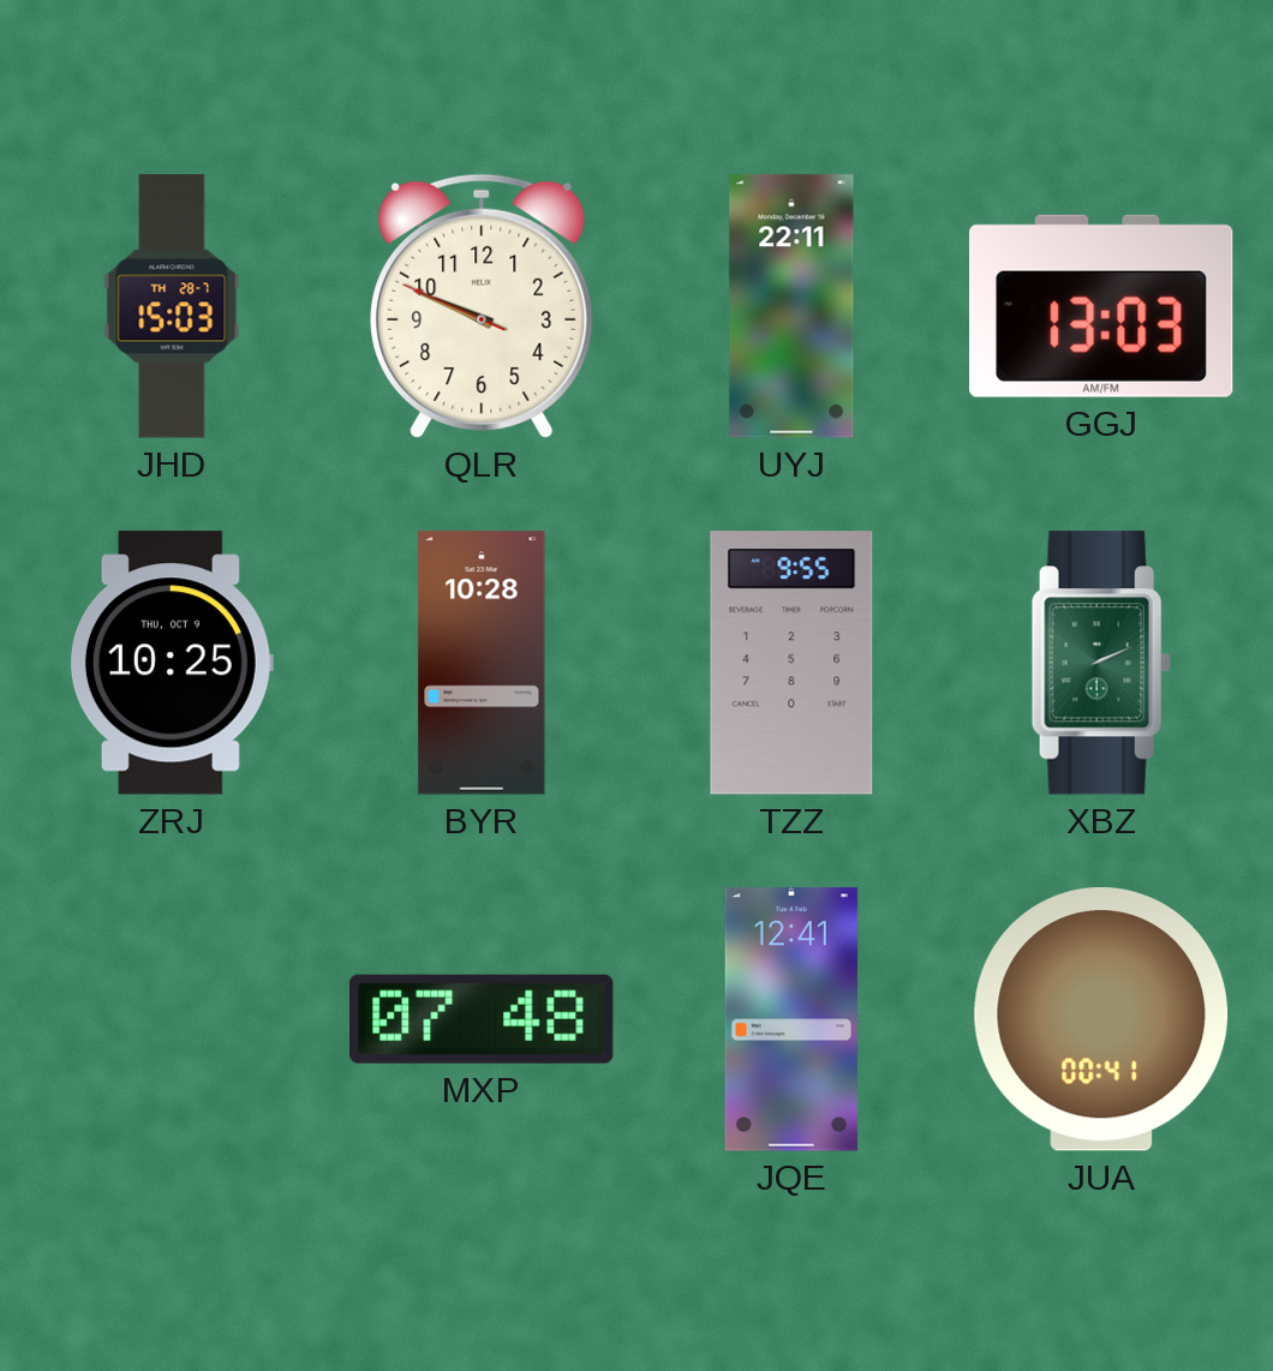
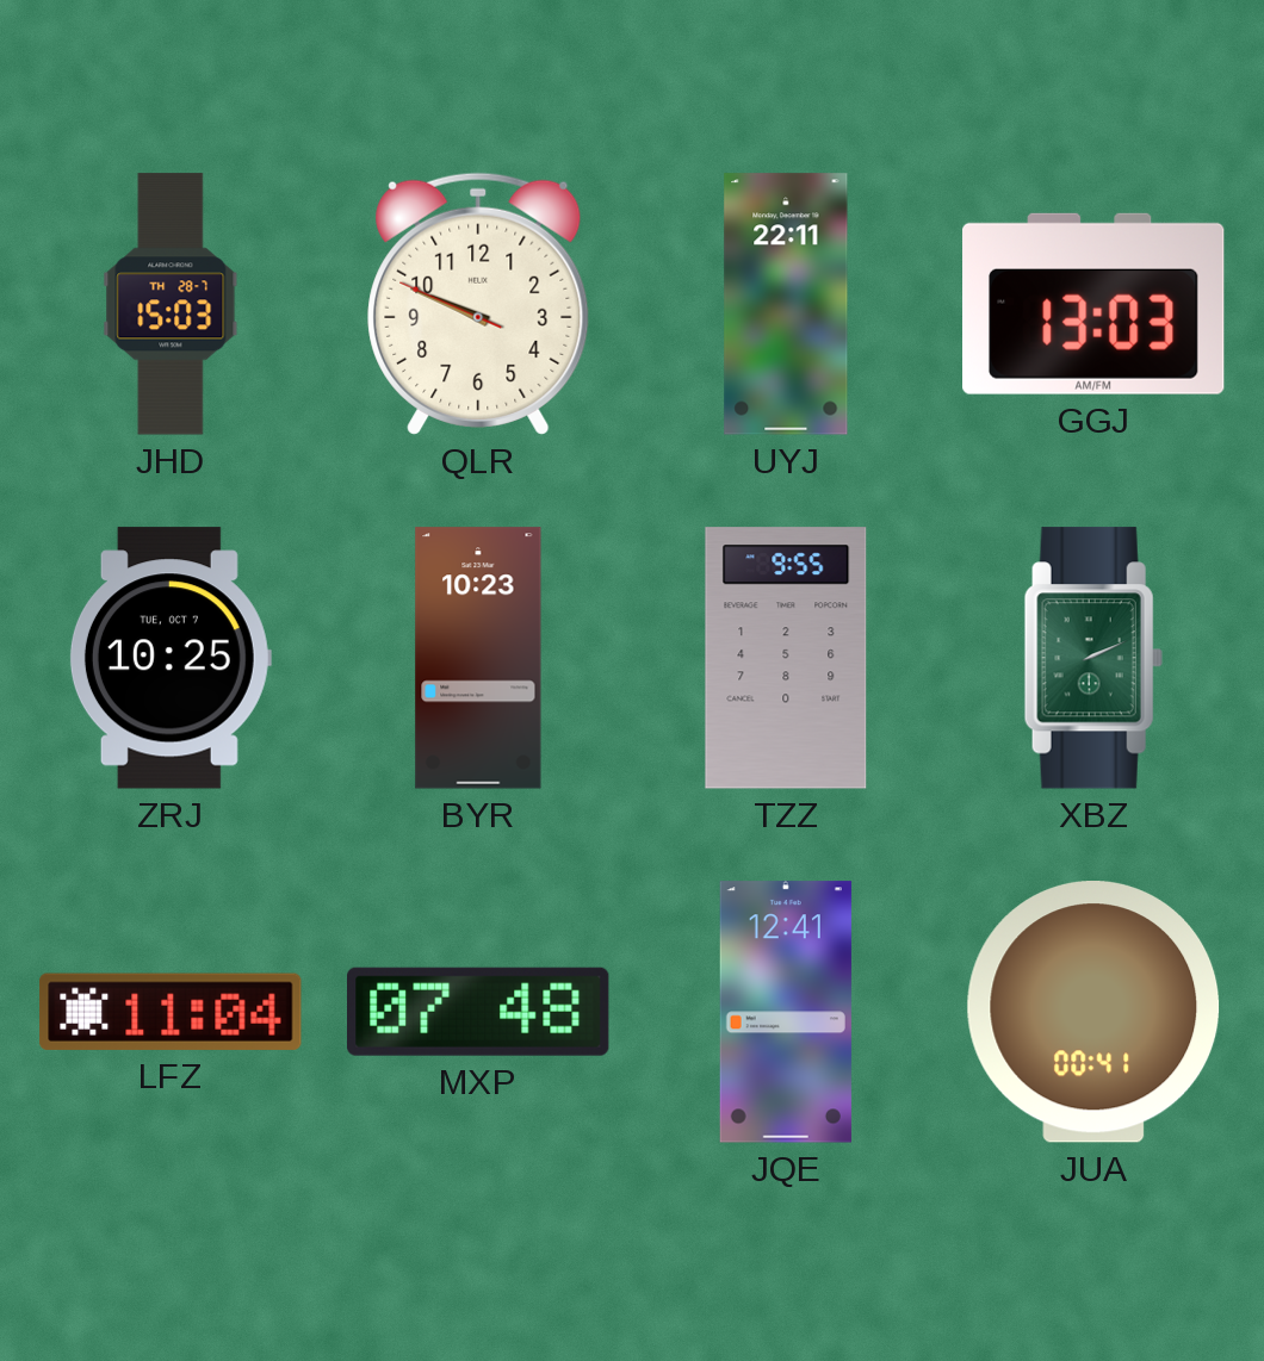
ZRJ date: THU, OCT 9 -> TUE, OCT 7
BYR: 10:28 -> 10:23
LFZ: none -> 11:04
